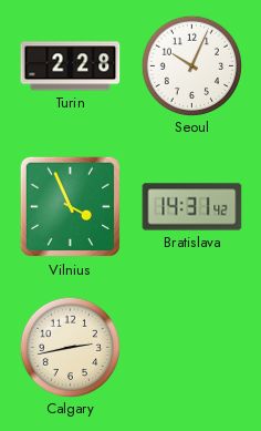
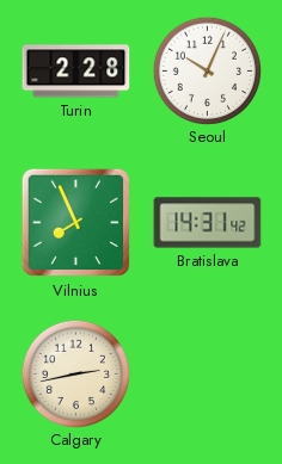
Vilnius: 3:56 -> 7:56
